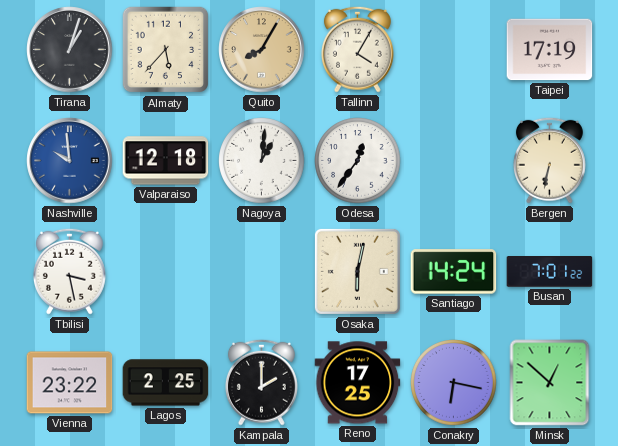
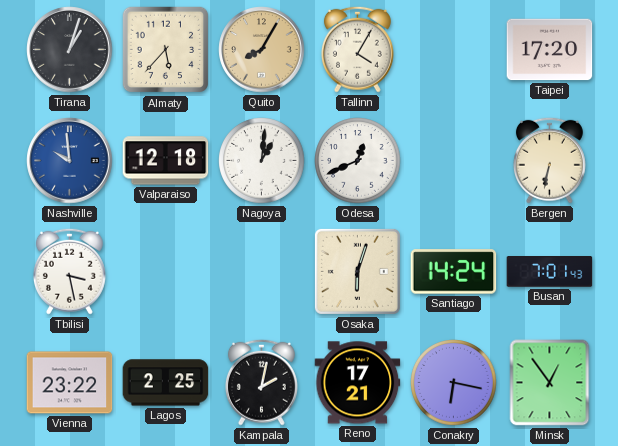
Taipei: 17:19 -> 17:20
Odesa: 12:36 -> 12:41
Osaka: 6:02 -> 6:03
Busan: 7:01:22 -> 7:01:43
Kampala: 2:00 -> 2:02
Reno: 17:25 -> 17:21
Minsk: 12:52 -> 12:54
